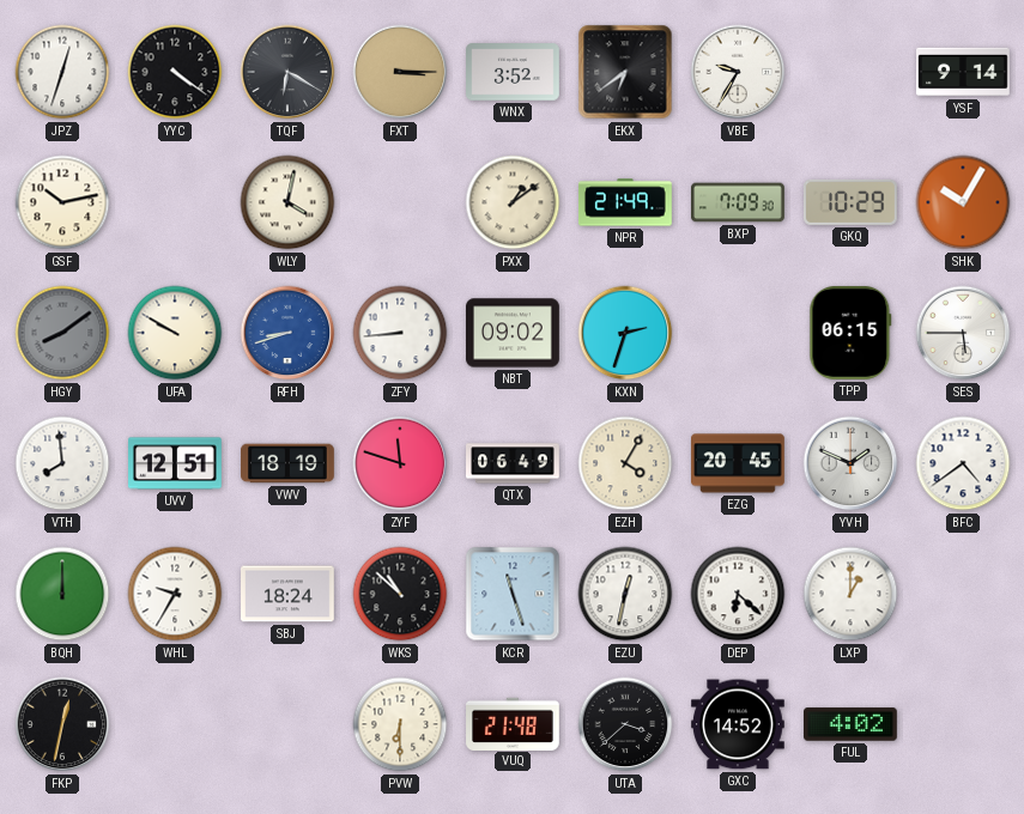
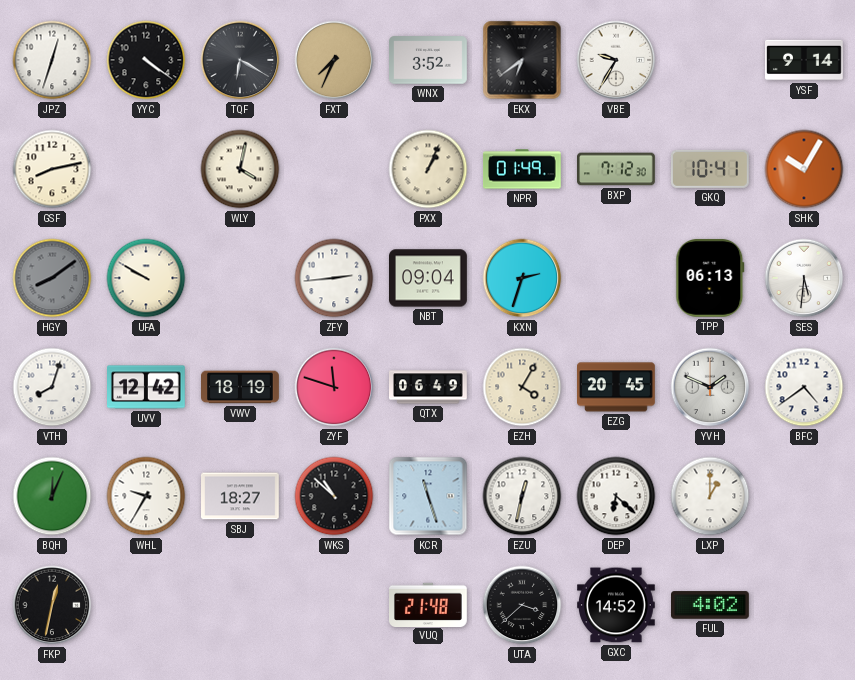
FXT: 3:15 -> 7:34
GSF: 10:13 -> 8:13
PXX: 1:09 -> 1:04
NPR: 21:49 -> 01:49
BXP: 7:09 -> 7:12
GKQ: 10:29 -> 10:41
RFH: 8:42 -> none
ZFY: 8:44 -> 2:44
NBT: 09:02 -> 09:04
TPP: 06:15 -> 06:13
SES: 5:45 -> 5:31
VTH: 7:59 -> 8:03
UVV: 12:51 -> 12:42
BQH: 12:00 -> 12:04
SBJ: 18:24 -> 18:27
PVW: 6:30 -> none
